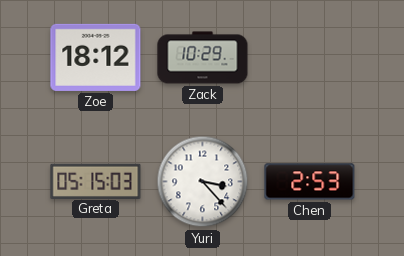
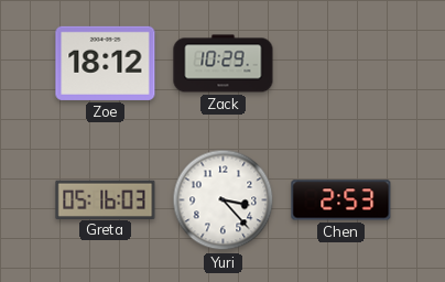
Greta: 05:15 -> 05:16
